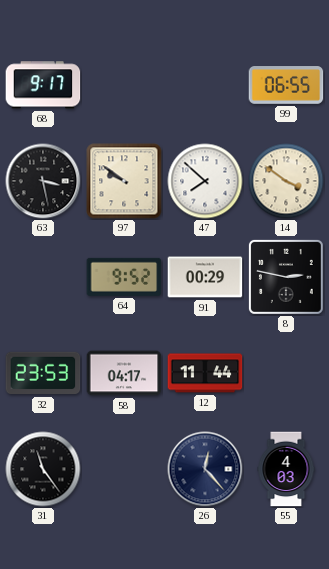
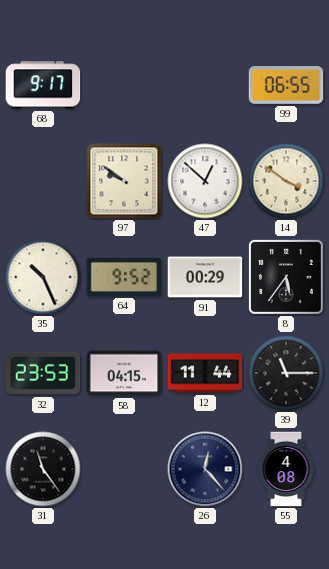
63: 3:28 -> none
47: 7:52 -> 12:52
35: none -> 10:26
8: 2:47 -> 5:36
58: 04:17 -> 04:15
39: none -> 11:15
55: 4:03 -> 4:08
